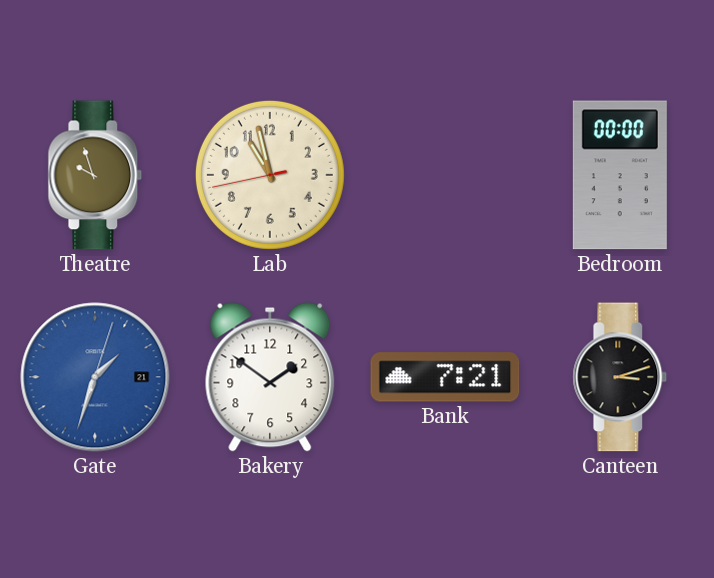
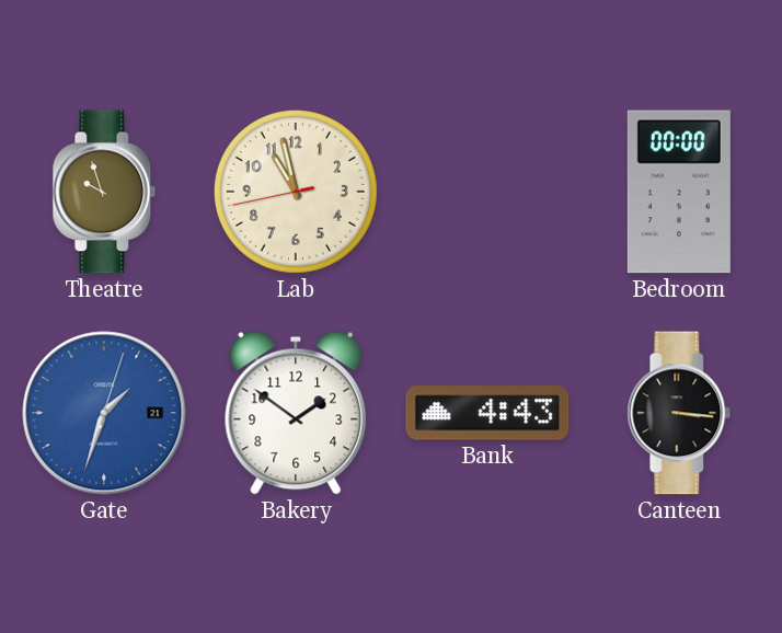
Bank: 7:21 -> 4:43
Canteen: 3:12 -> 3:16
